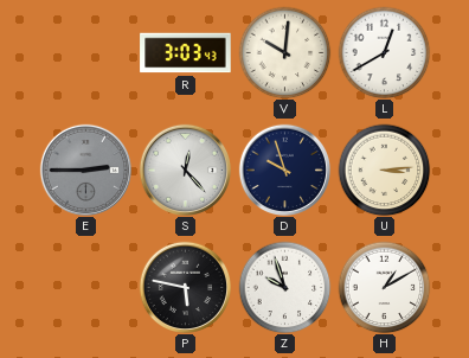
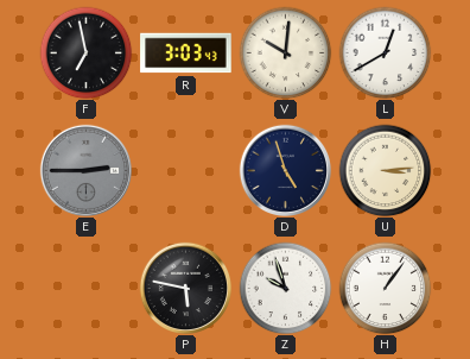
F: none -> 6:58
S: 12:23 -> none
D: 9:57 -> 4:57
H: 1:10 -> 1:06
